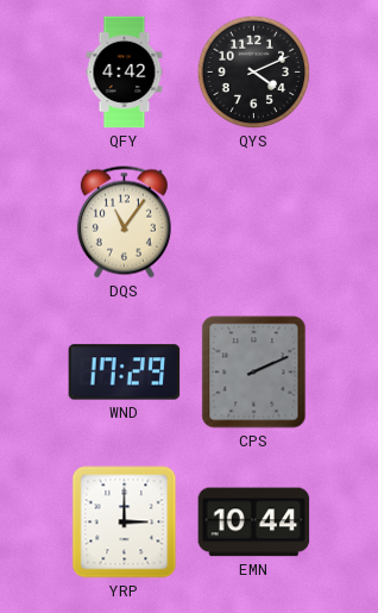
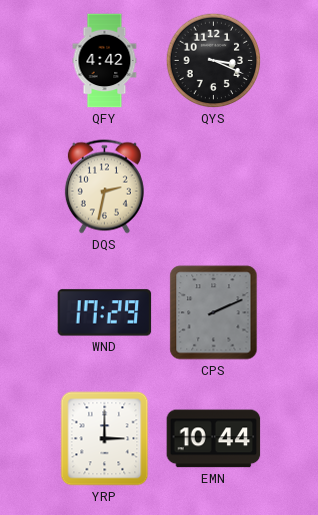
QYS: 4:11 -> 3:19
DQS: 11:06 -> 2:32
